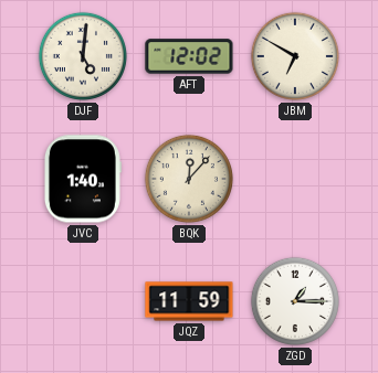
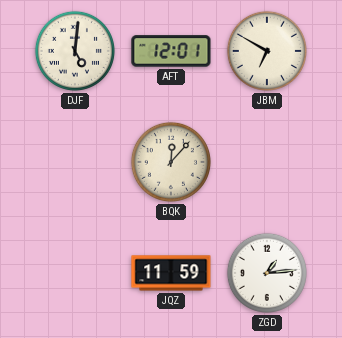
AFT: 12:02 -> 12:01
JVC: 1:40 -> none
ZGD: 1:15 -> 1:14
